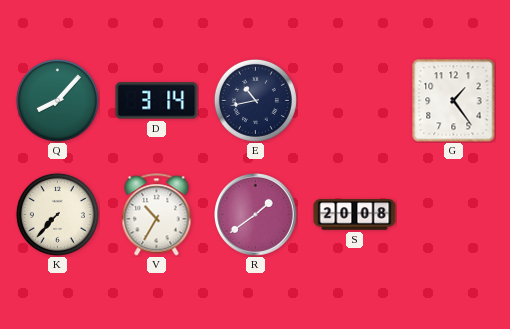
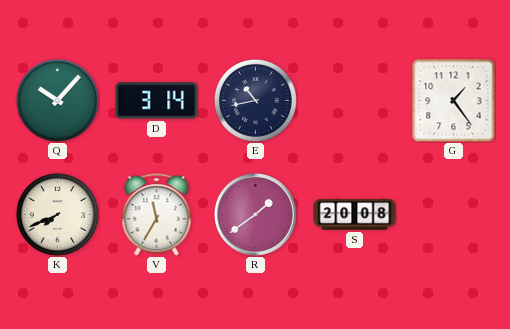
Q: 8:07 -> 10:07
K: 7:37 -> 7:41
V: 10:35 -> 11:35
